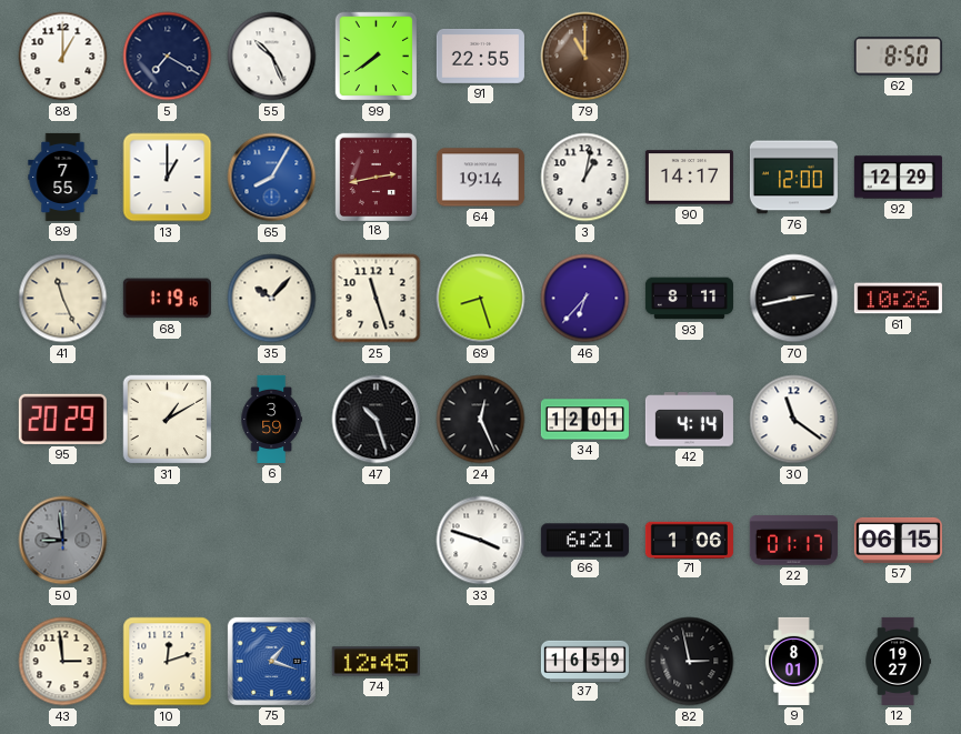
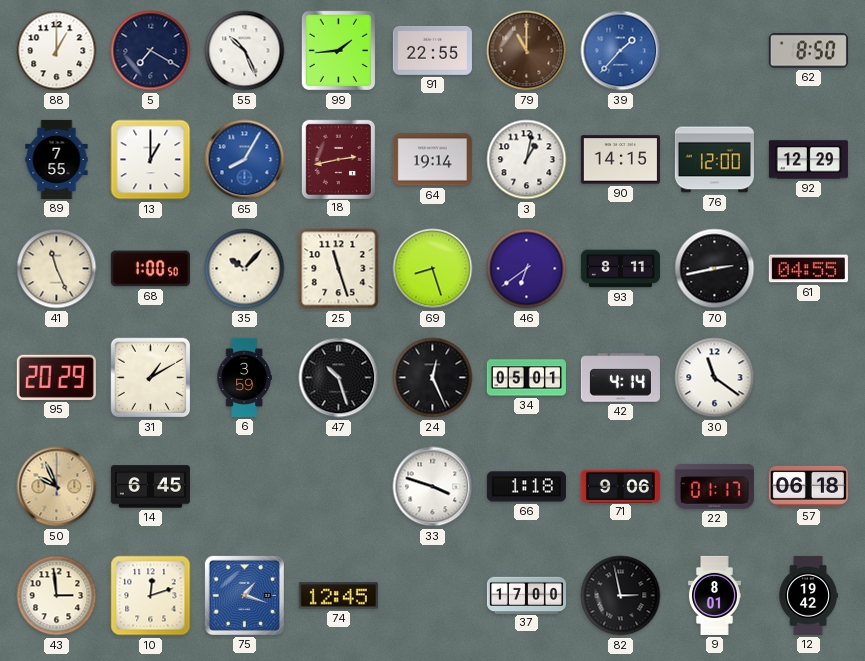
99: 7:39 -> 1:44
39: none -> 1:37
90: 14:17 -> 14:15
68: 1:19 -> 1:00
46: 6:37 -> 6:39
61: 10:26 -> 04:55
34: 12:01 -> 05:01
50: 8:59 -> 9:56
50 dial: grey -> champagne
14: none -> 6:45
66: 6:21 -> 1:18
71: 1:06 -> 9:06
57: 06:15 -> 06:18
37: 16:59 -> 17:00
12: 19:27 -> 19:42
